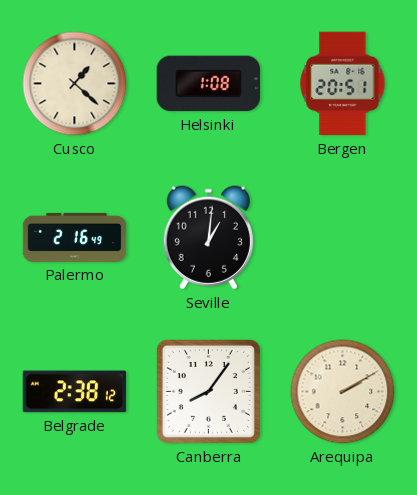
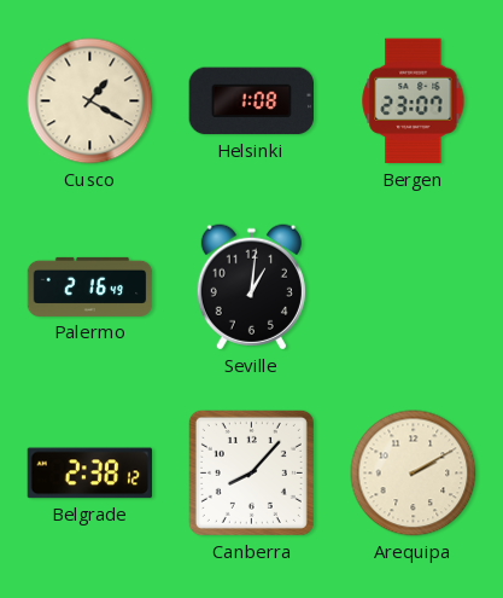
Cusco: 1:22 -> 1:20
Bergen: 20:51 -> 23:07
Canberra: 8:06 -> 8:07
